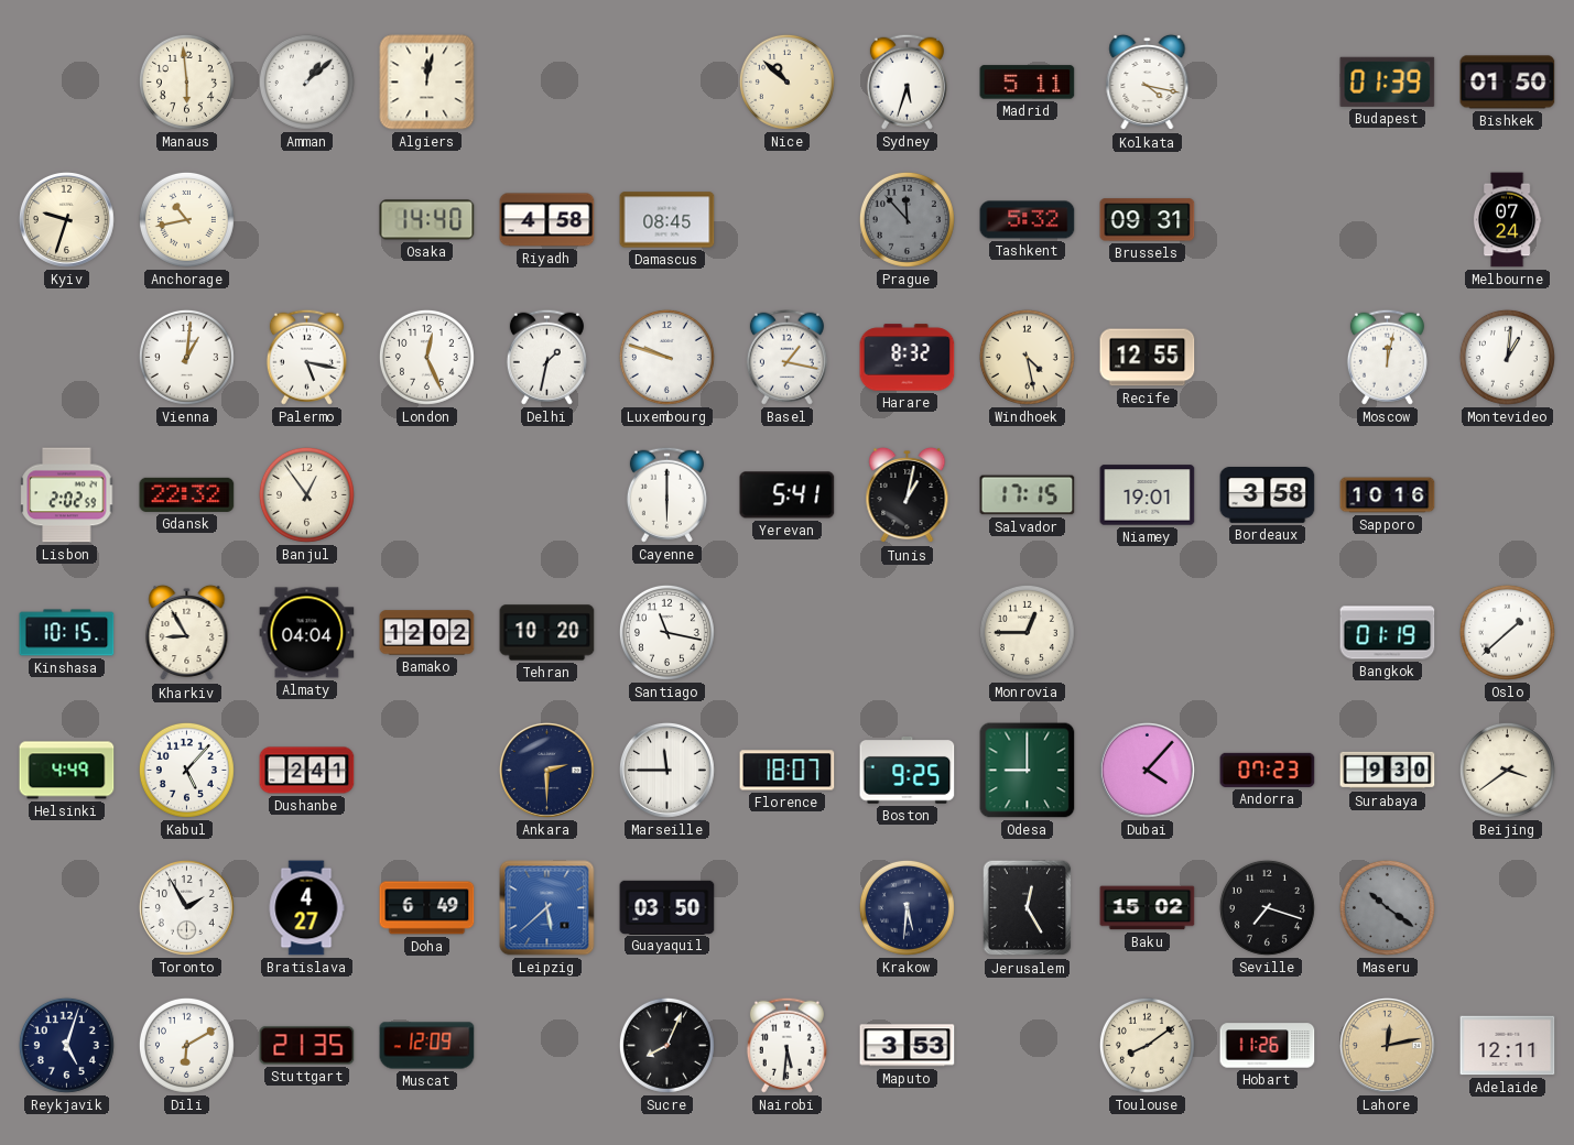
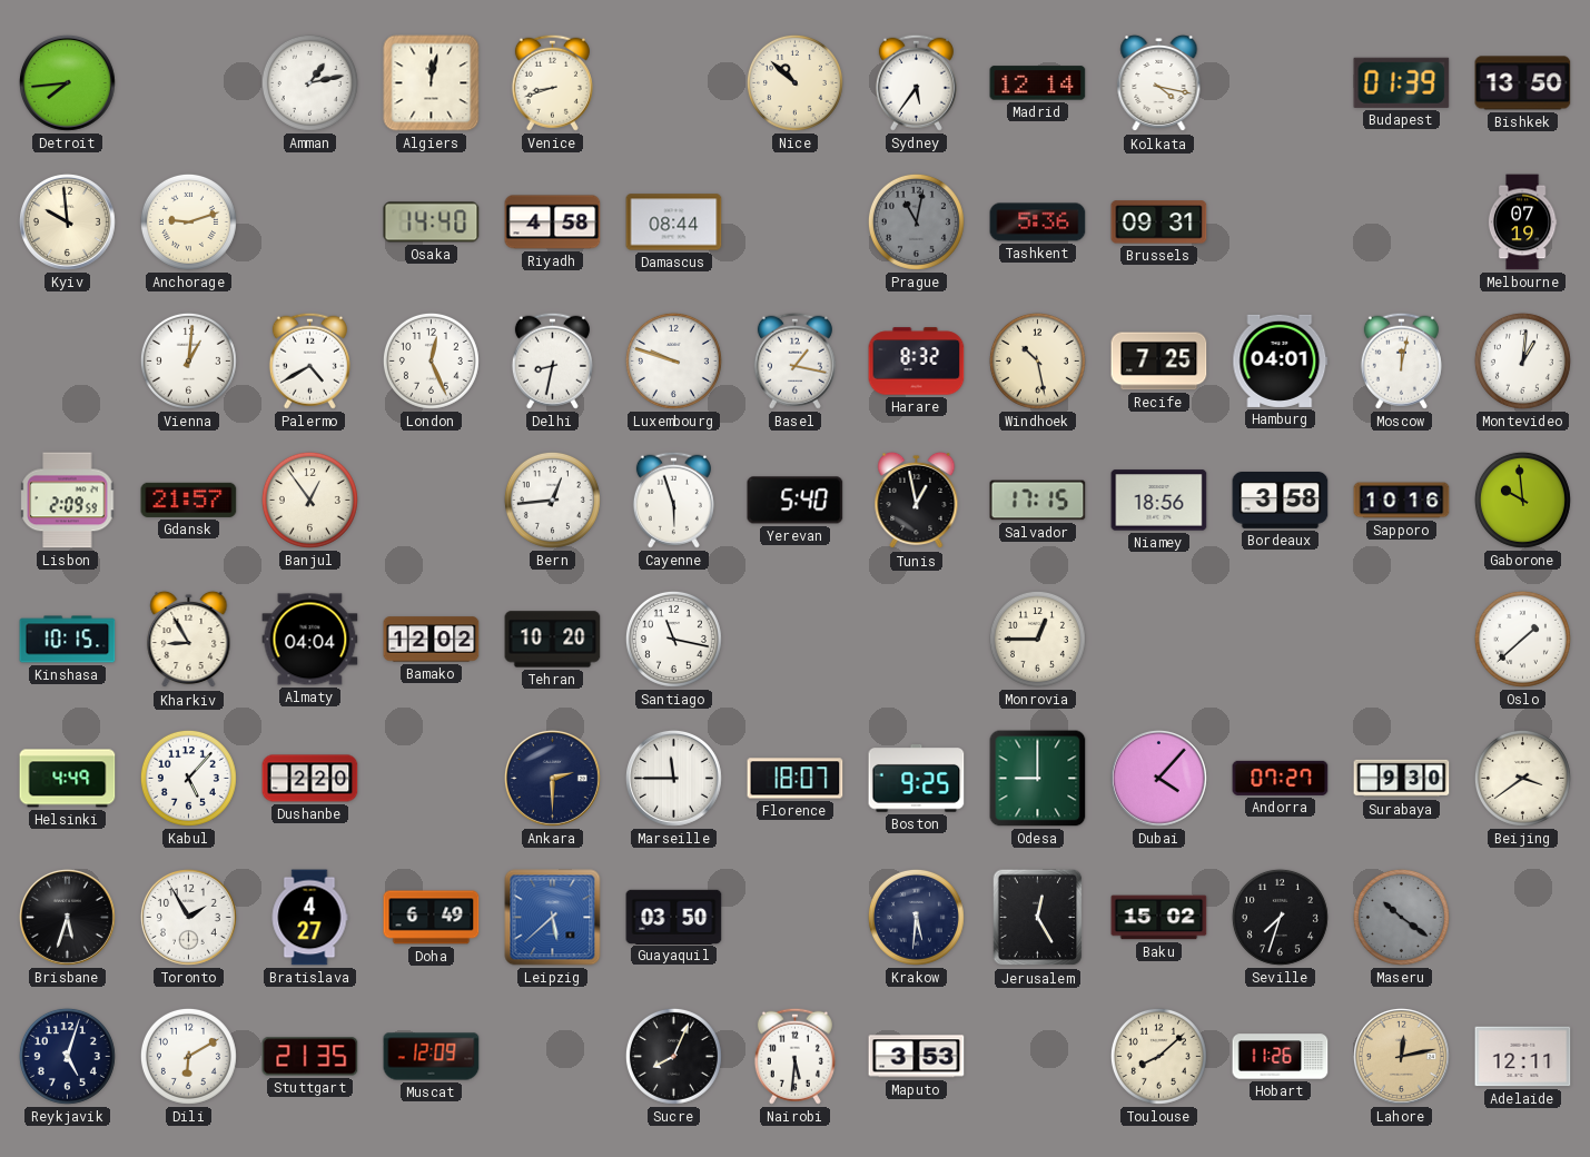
Detroit: none -> 7:44
Manaus: 5:59 -> none
Amman: 1:08 -> 1:13
Venice: none -> 8:42
Sydney: 5:33 -> 5:36
Madrid: 5:11 -> 12:14
Bishkek: 01:50 -> 13:50
Kyiv: 9:33 -> 9:59
Anchorage: 10:43 -> 9:12
Damascus: 08:45 -> 08:44
Prague: 11:53 -> 11:02
Tashkent: 5:32 -> 5:36
Melbourne: 07:24 -> 07:19
Palermo: 5:17 -> 4:40
Delhi: 1:32 -> 8:32
Windhoek: 4:28 -> 10:28
Recife: 12:55 -> 7:25
Hamburg: none -> 04:01
Lisbon: 2:02 -> 2:09
Gdansk: 22:32 -> 21:57
Bern: none -> 12:44
Cayenne: 6:00 -> 5:57
Yerevan: 5:41 -> 5:40
Tunis: 1:02 -> 12:58
Niamey: 19:01 -> 18:56
Gaborone: none -> 9:59
Bangkok: 01:19 -> none
Dushanbe: 2:41 -> 2:20
Andorra: 07:23 -> 07:27
Brisbane: none -> 5:33
Seville: 7:18 -> 7:33
Toulouse: 8:09 -> 8:08
